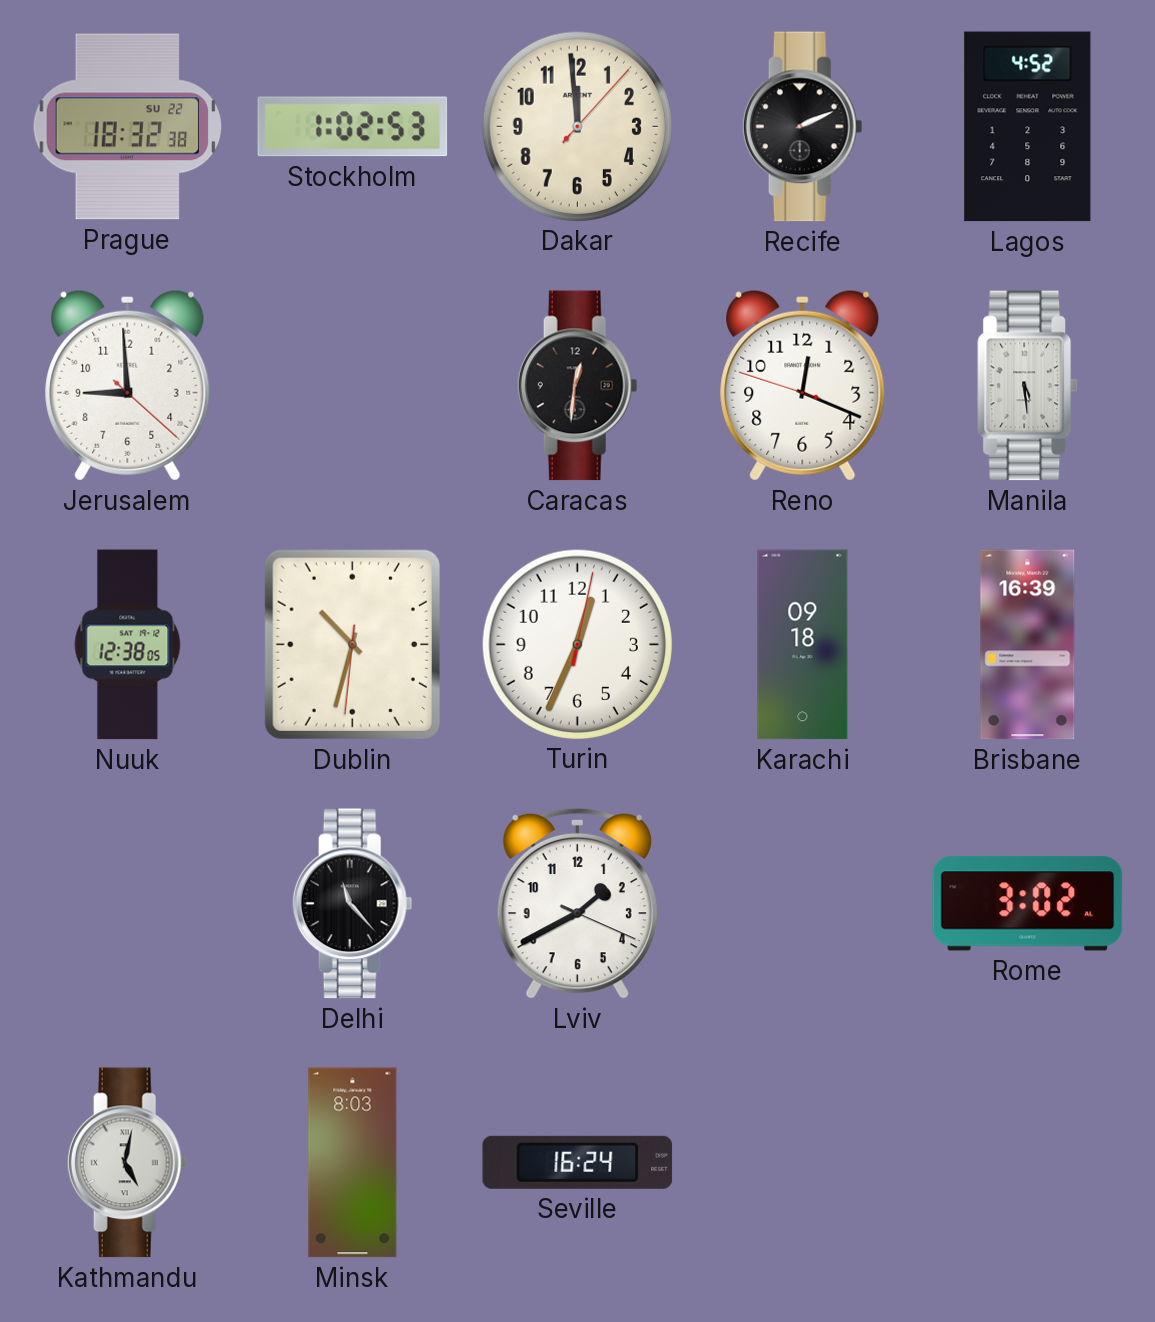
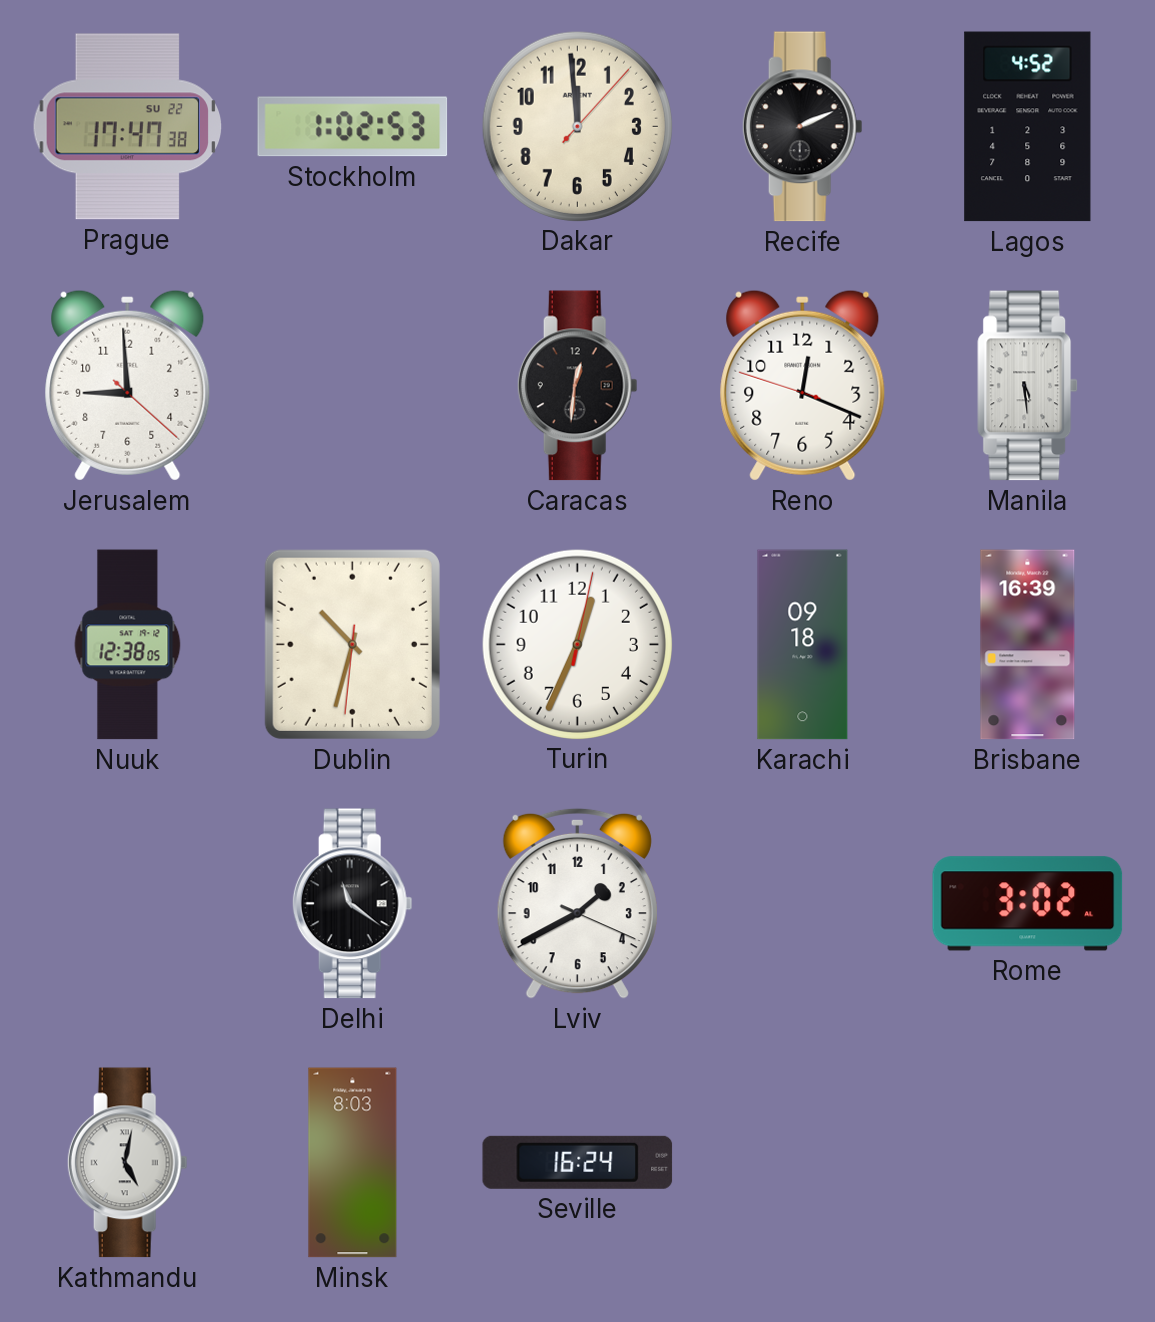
Prague: 18:32 -> 17:47
Delhi: 11:23 -> 11:21
